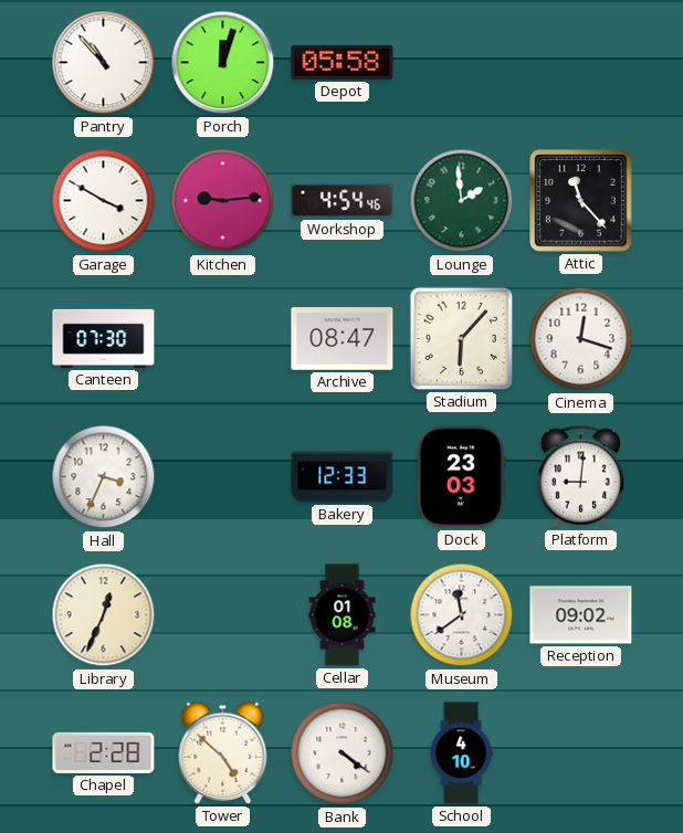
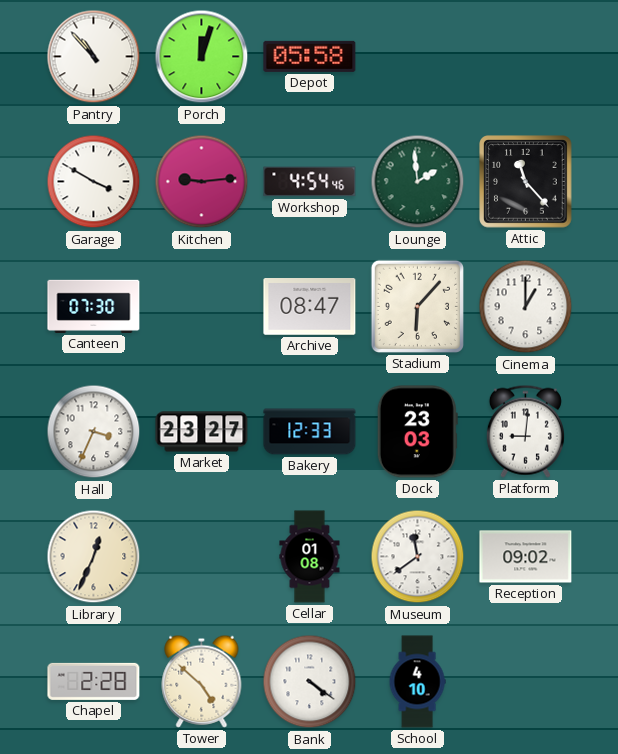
Cinema: 12:18 -> 1:00
Market: none -> 23:27
